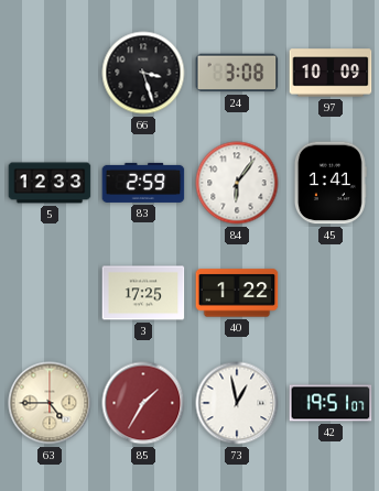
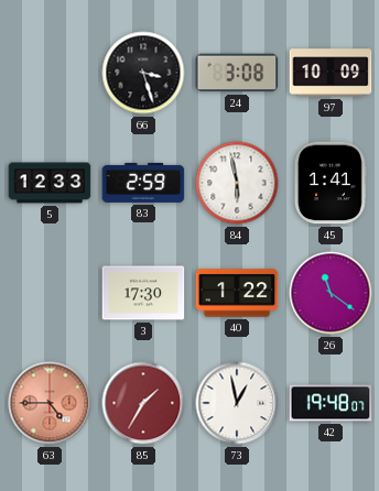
84: 6:06 -> 5:58
3: 17:25 -> 17:30
26: none -> 11:21
63 dial: cream -> salmon
42: 19:51 -> 19:48
